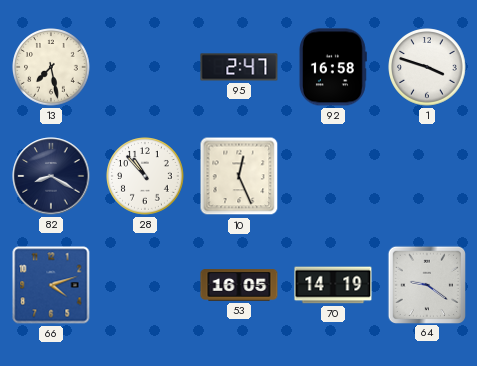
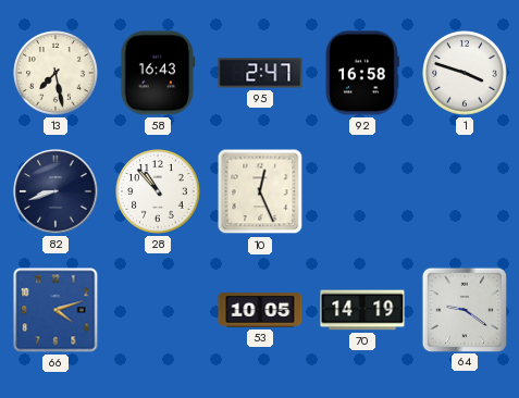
58: none -> 16:43
82: 8:20 -> 8:42
53: 16:05 -> 10:05
